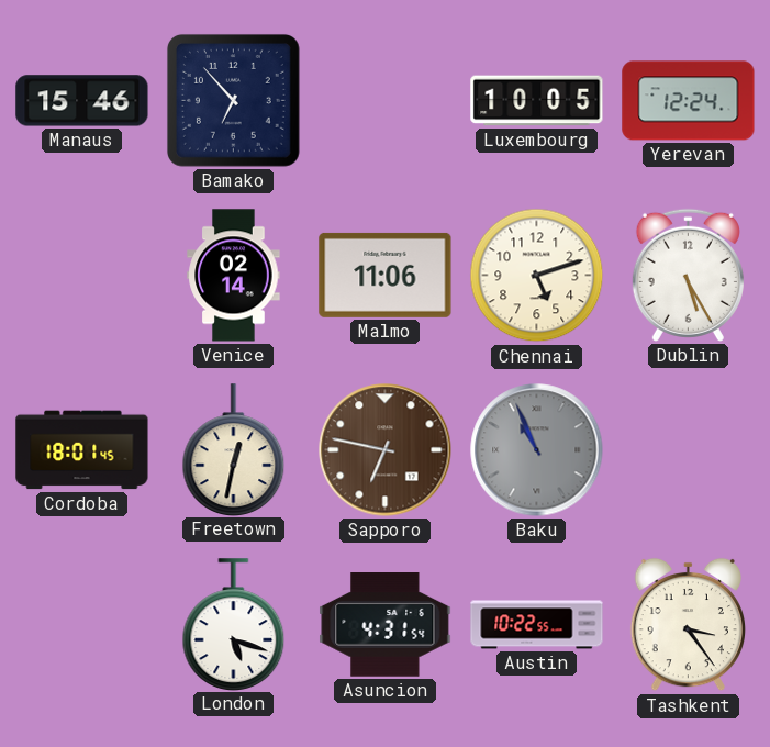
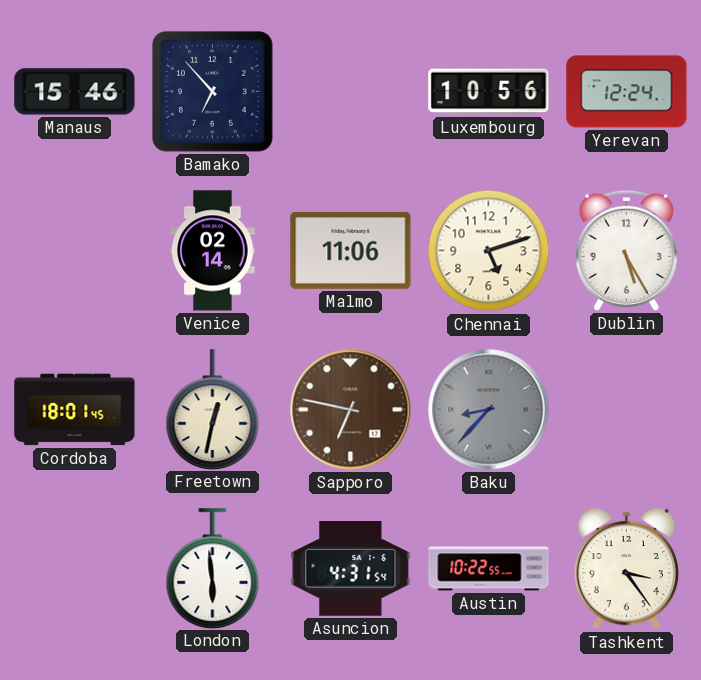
Luxembourg: 10:05 -> 10:56
Baku: 10:56 -> 8:37
London: 5:18 -> 5:59
